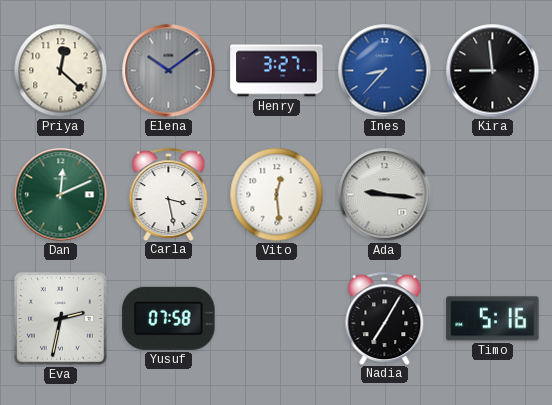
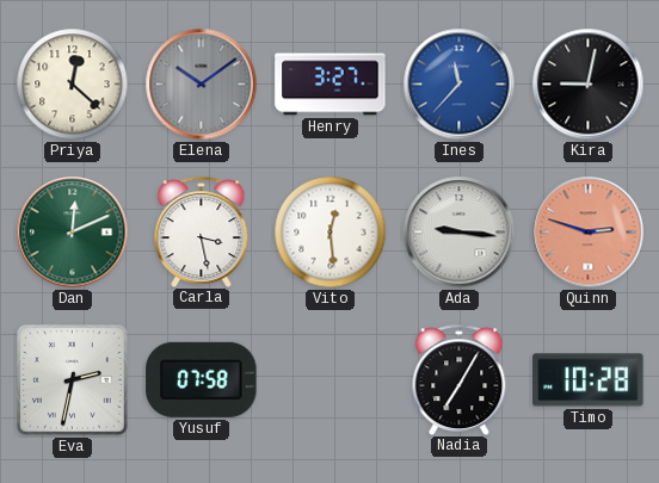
Ines: 8:37 -> 11:37
Kira: 8:59 -> 9:02
Quinn: none -> 2:48
Timo: 5:16 -> 10:28
